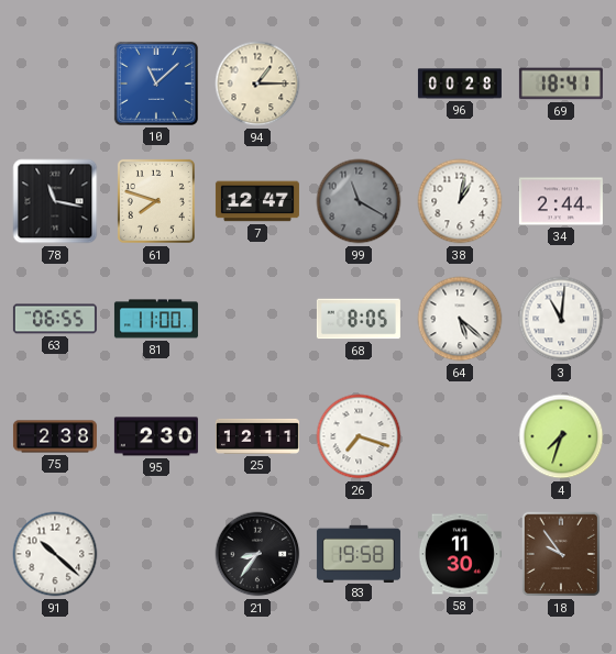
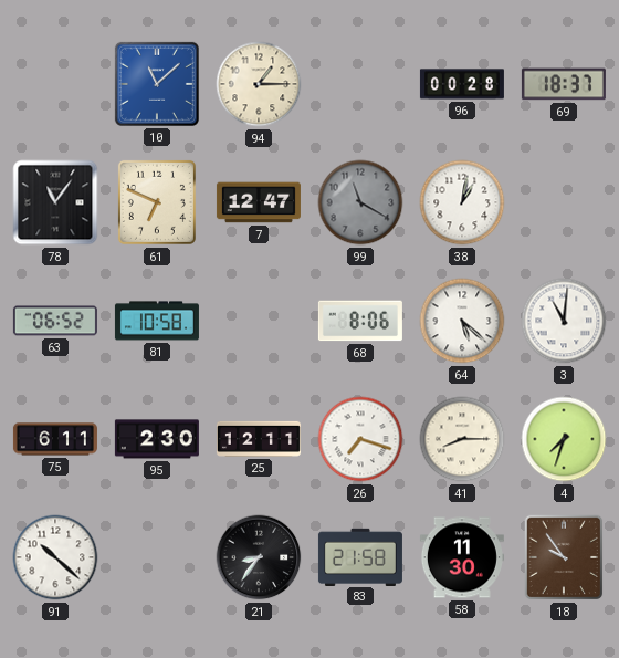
69: 18:41 -> 18:37
78: 11:17 -> 11:06
61: 7:48 -> 6:49
34: 2:44 -> none
63: 06:55 -> 06:52
81: 11:00 -> 10:58
68: 8:05 -> 8:06
75: 2:38 -> 6:11
41: none -> 8:15
83: 19:58 -> 21:58
